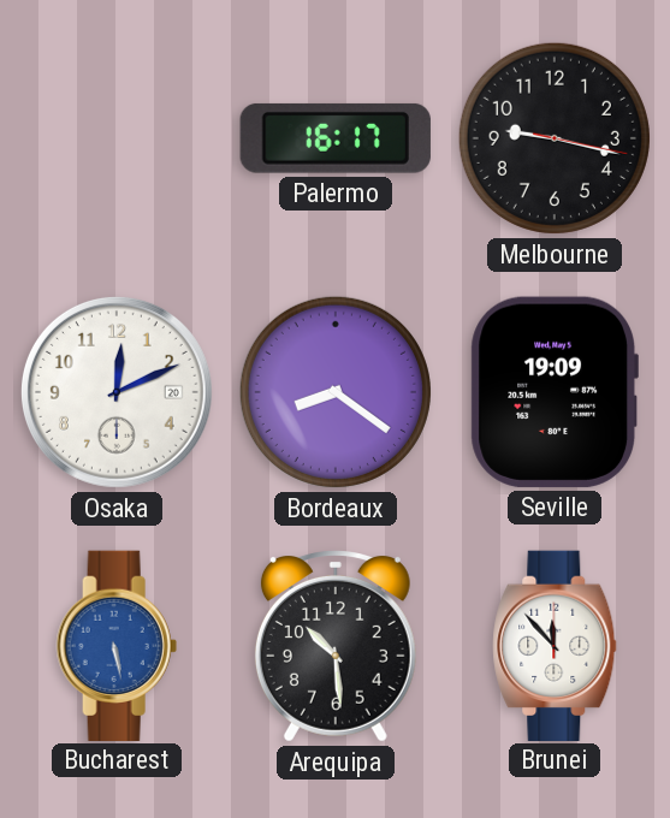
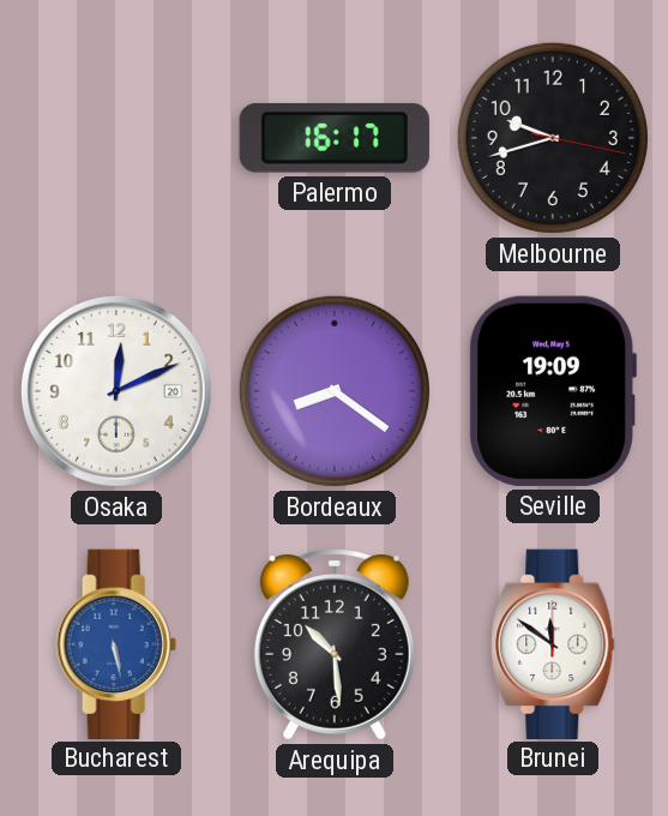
Melbourne: 9:17 -> 9:42
Brunei: 11:53 -> 11:51
